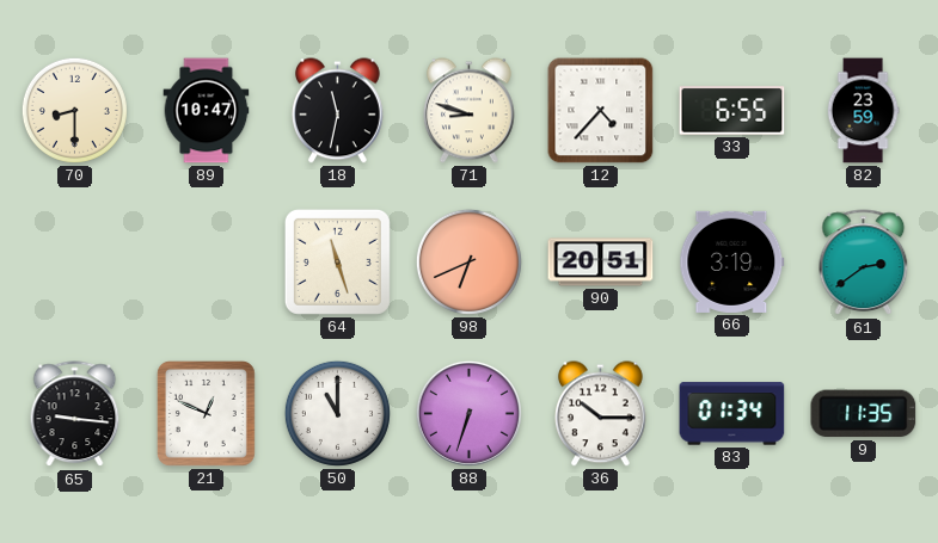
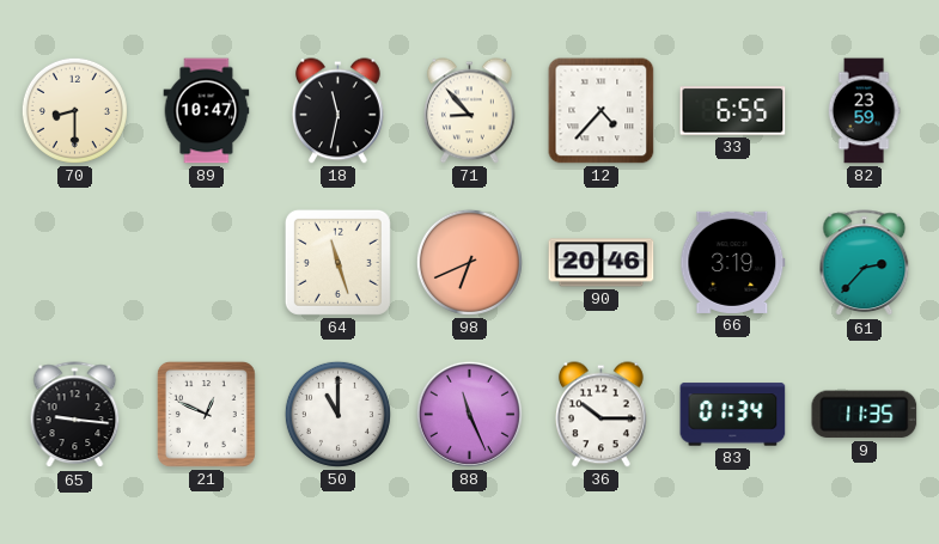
71: 8:48 -> 8:53
90: 20:51 -> 20:46
61: 2:39 -> 2:37
88: 6:33 -> 11:26
